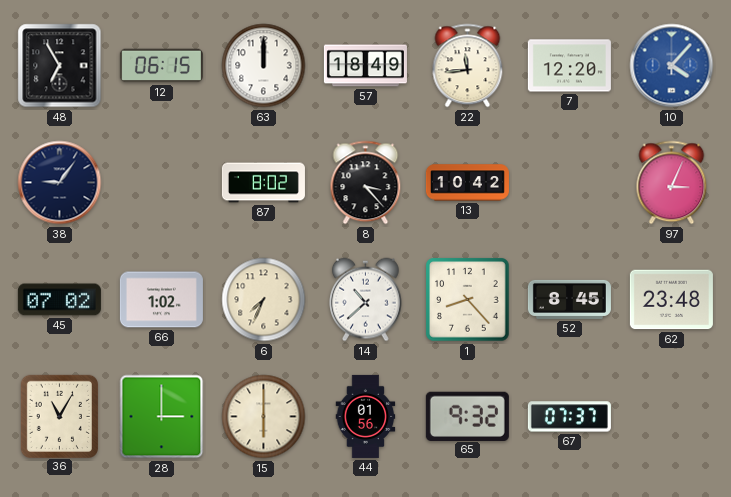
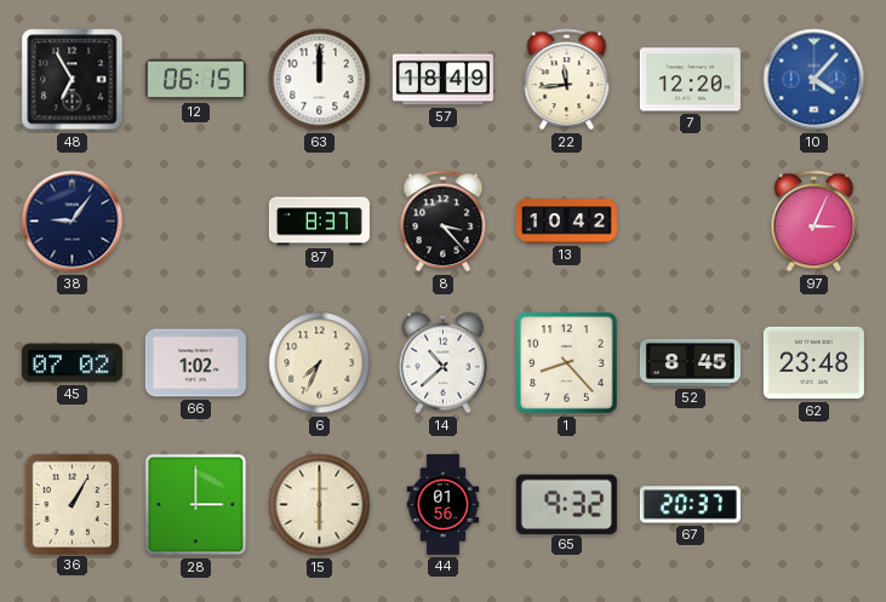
87: 8:02 -> 8:37
36: 11:05 -> 1:05
67: 07:37 -> 20:37
